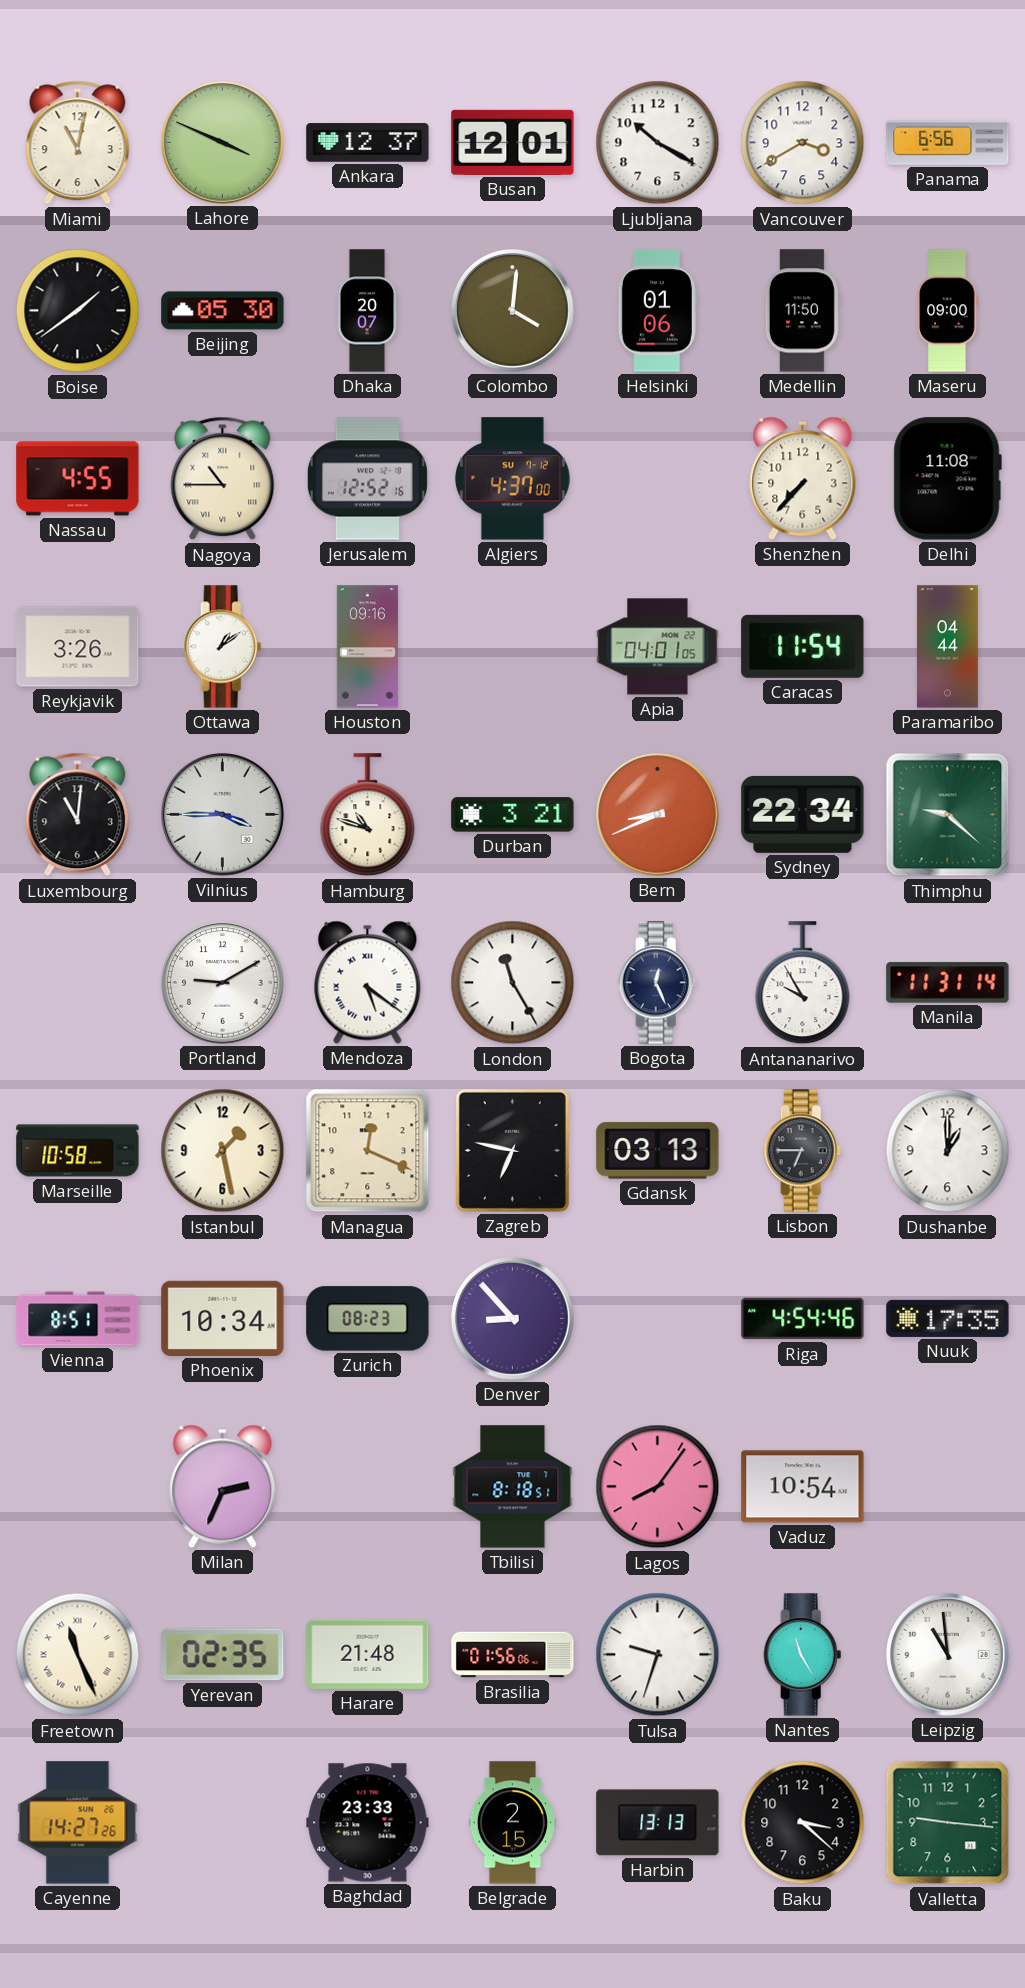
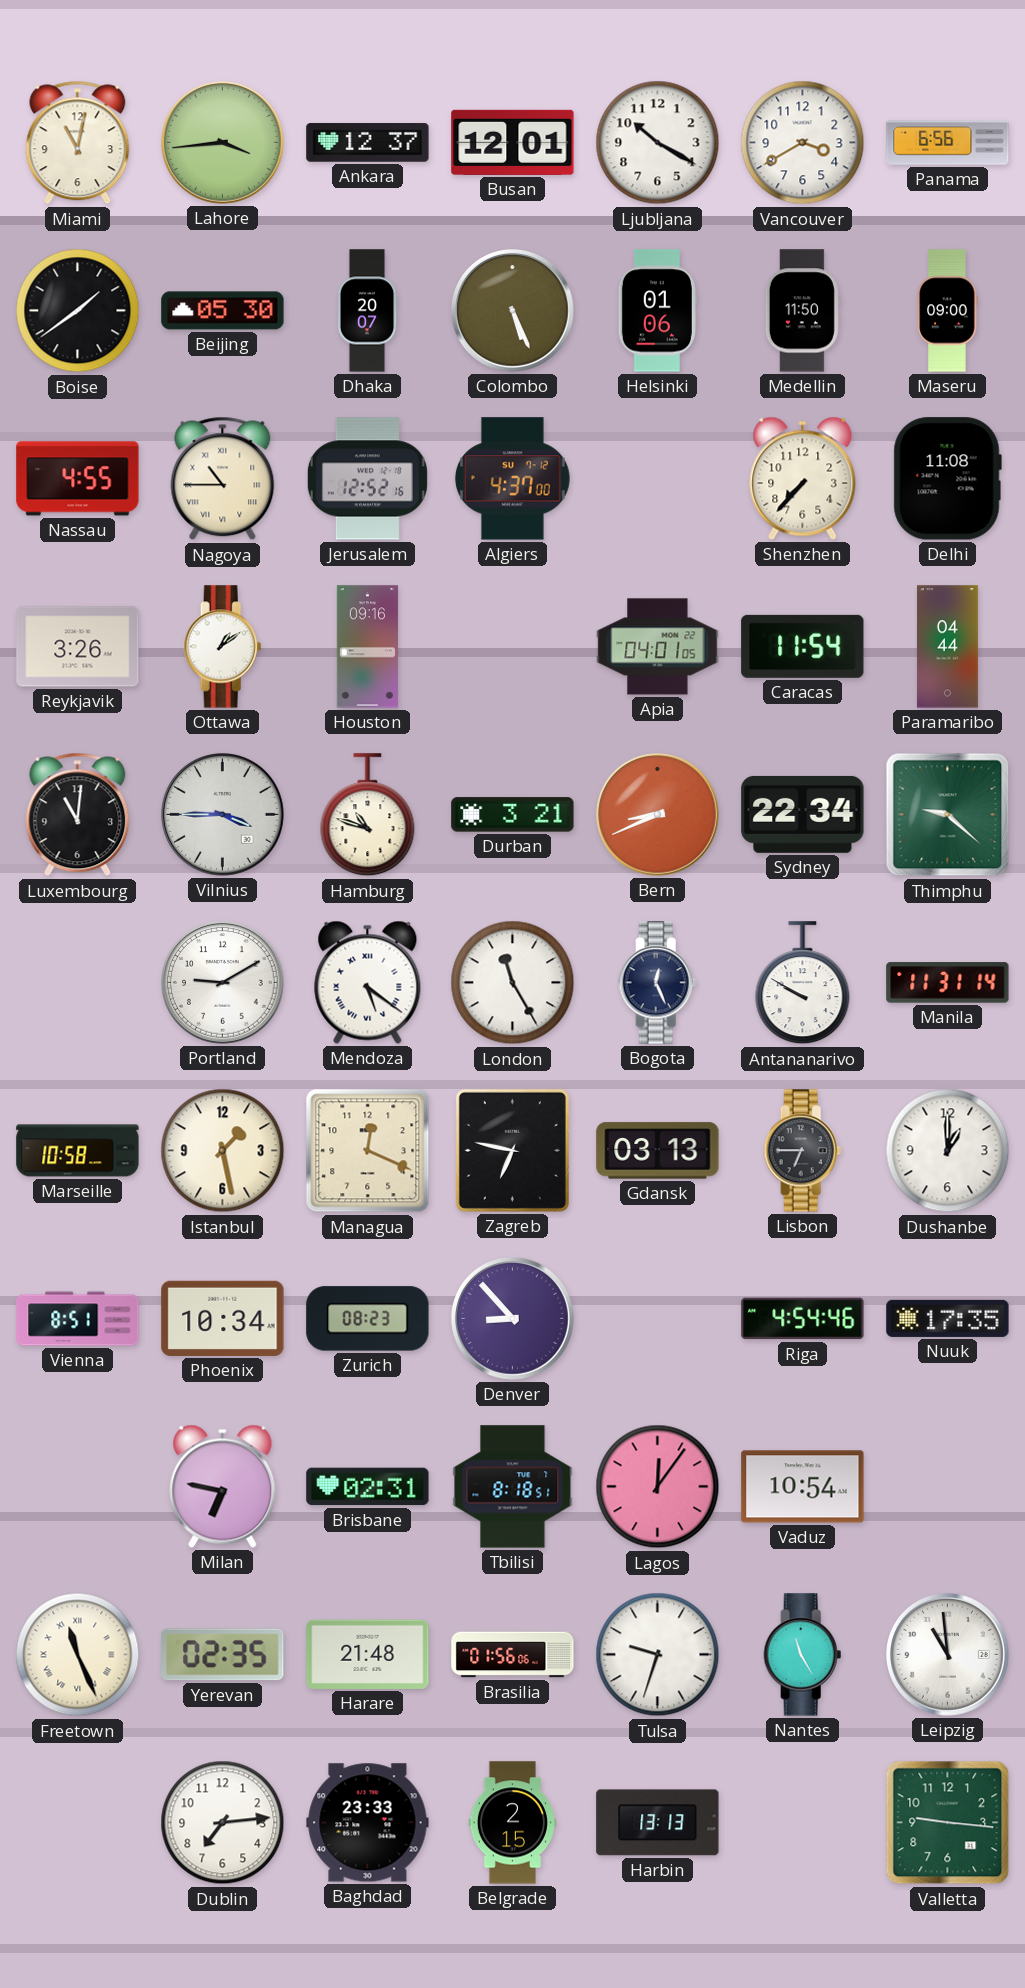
Lahore: 3:49 -> 3:44
Colombo: 4:01 -> 5:26
Antananarivo: 9:55 -> 9:50
Milan: 2:34 -> 6:47
Brisbane: none -> 02:31
Lagos: 8:06 -> 12:06
Cayenne: 14:27 -> none
Dublin: none -> 7:14
Baku: 3:22 -> none
